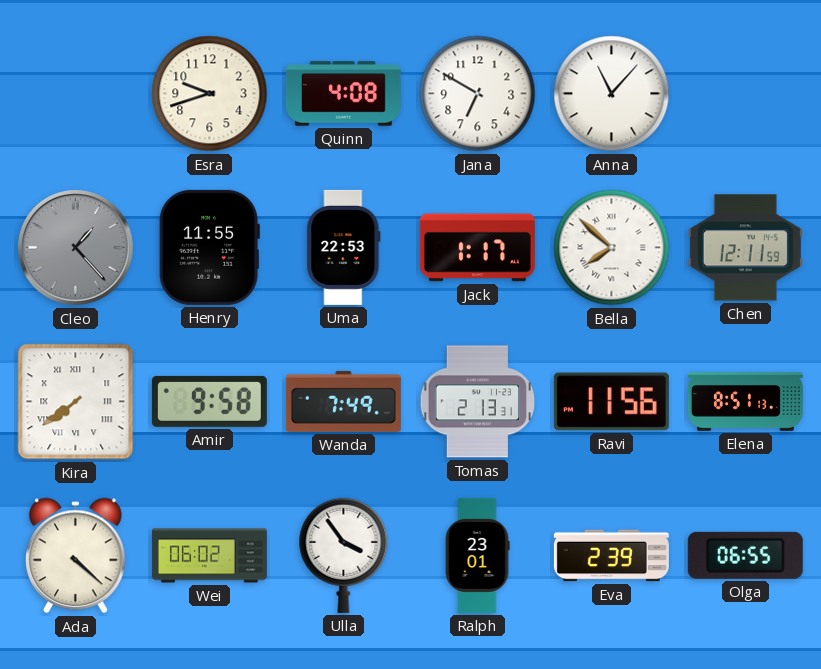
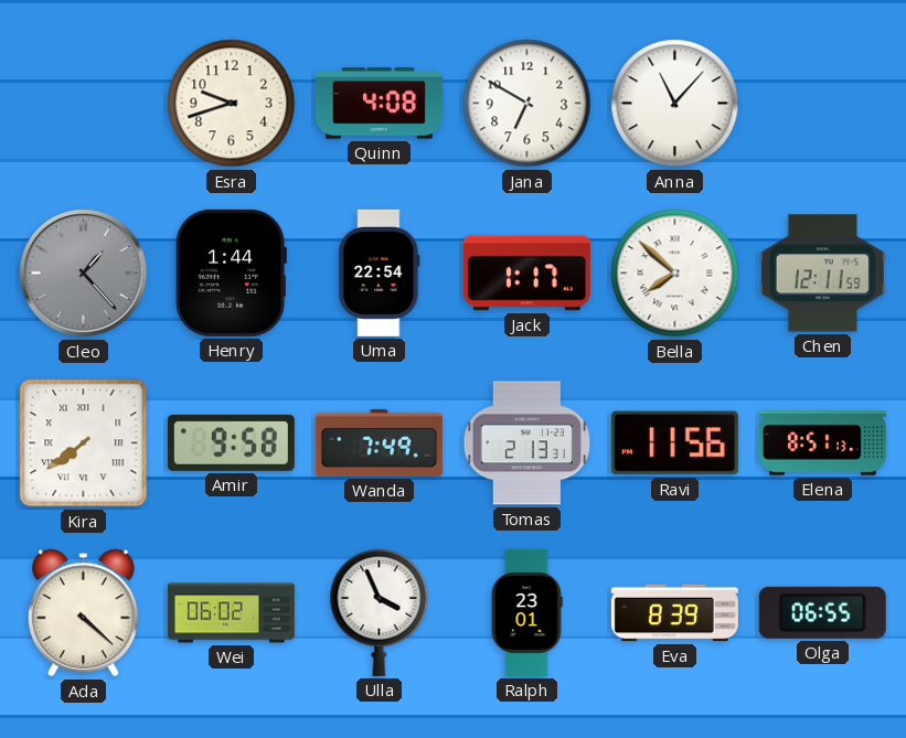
Henry: 11:55 -> 1:44
Uma: 22:53 -> 22:54
Ulla: 3:54 -> 3:56
Eva: 2:39 -> 8:39
